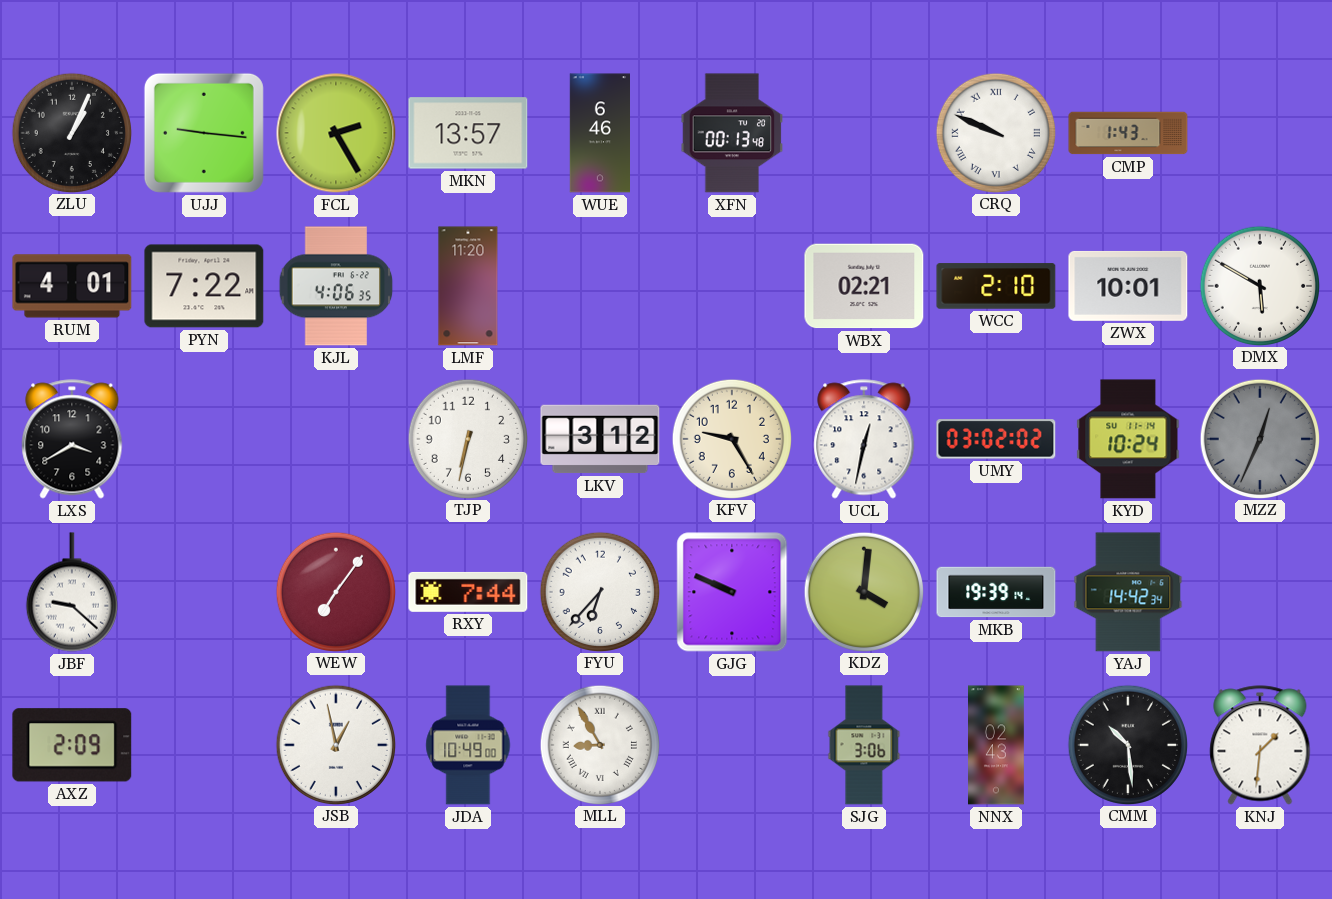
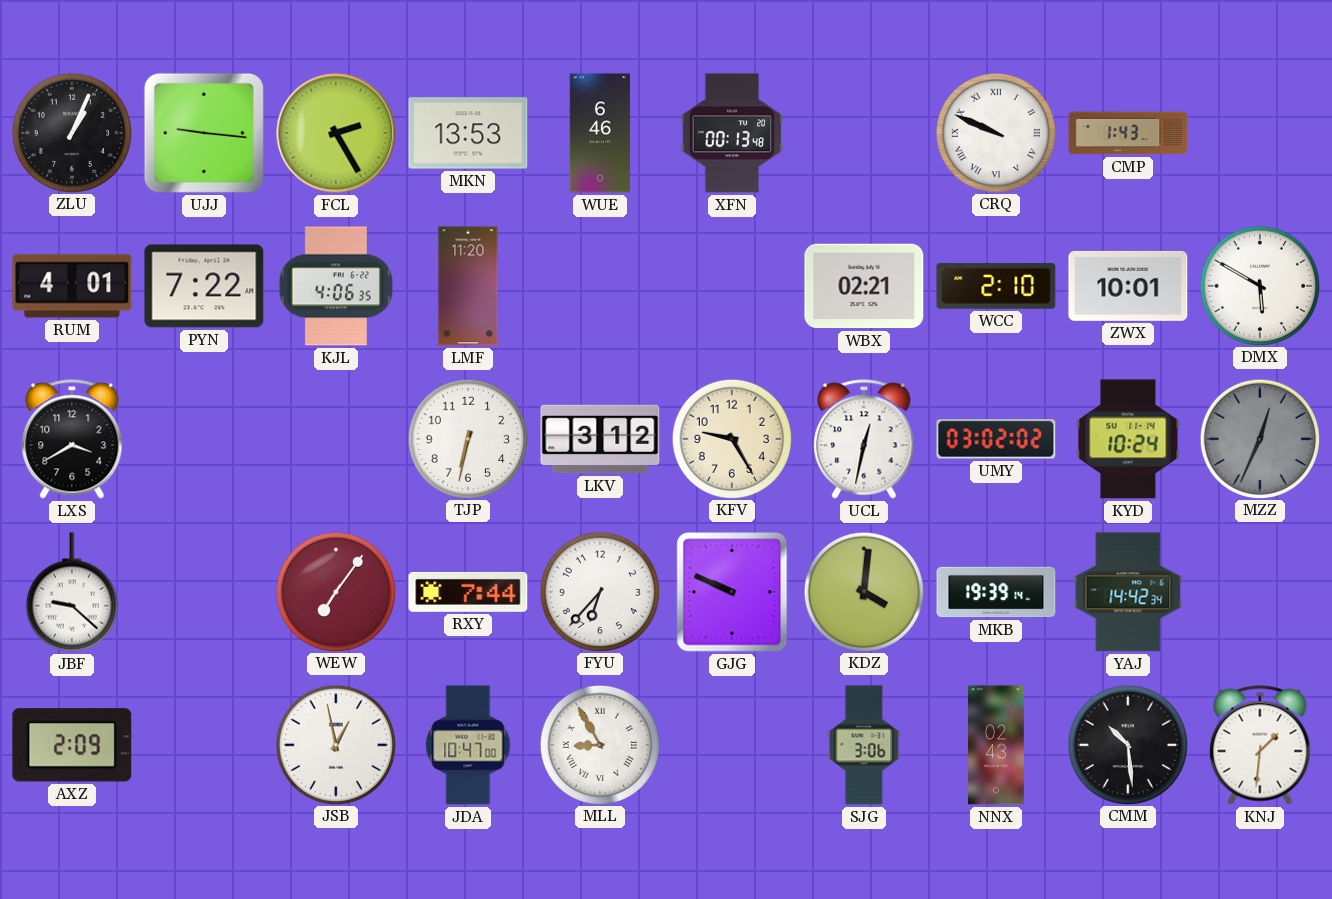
MKN: 13:57 -> 13:53
JDA: 10:49 -> 10:47
